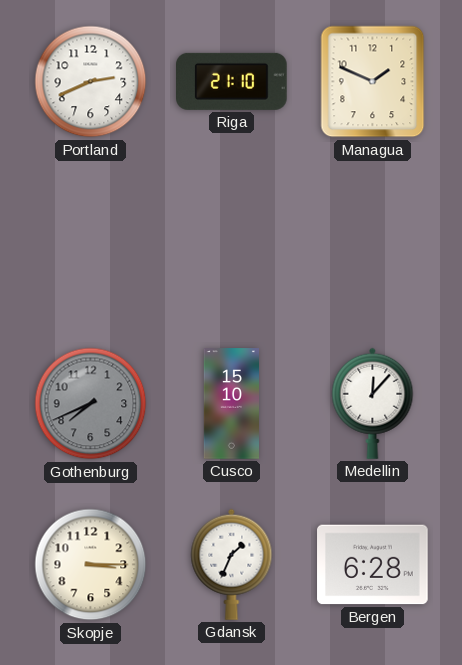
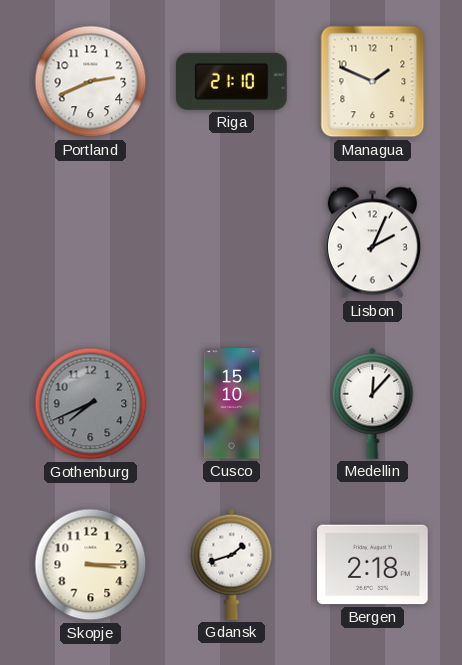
Lisbon: none -> 2:04
Gdansk: 1:34 -> 1:42
Bergen: 6:28 -> 2:18
